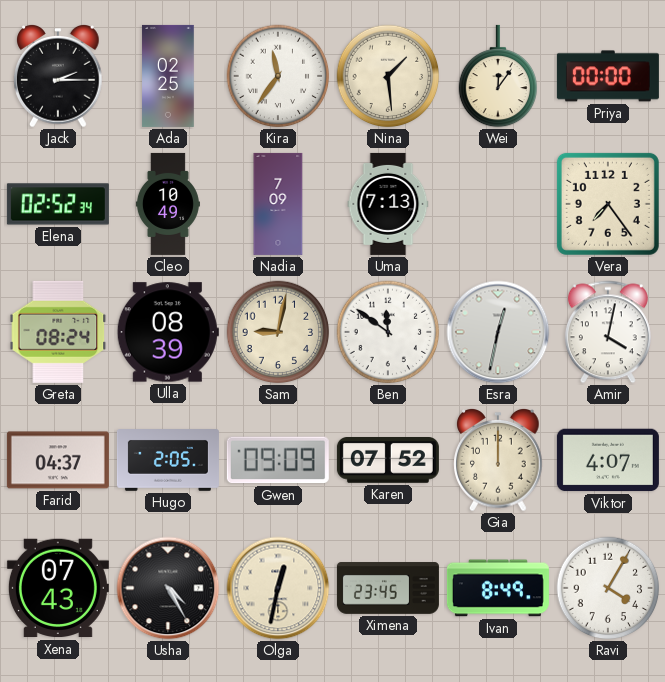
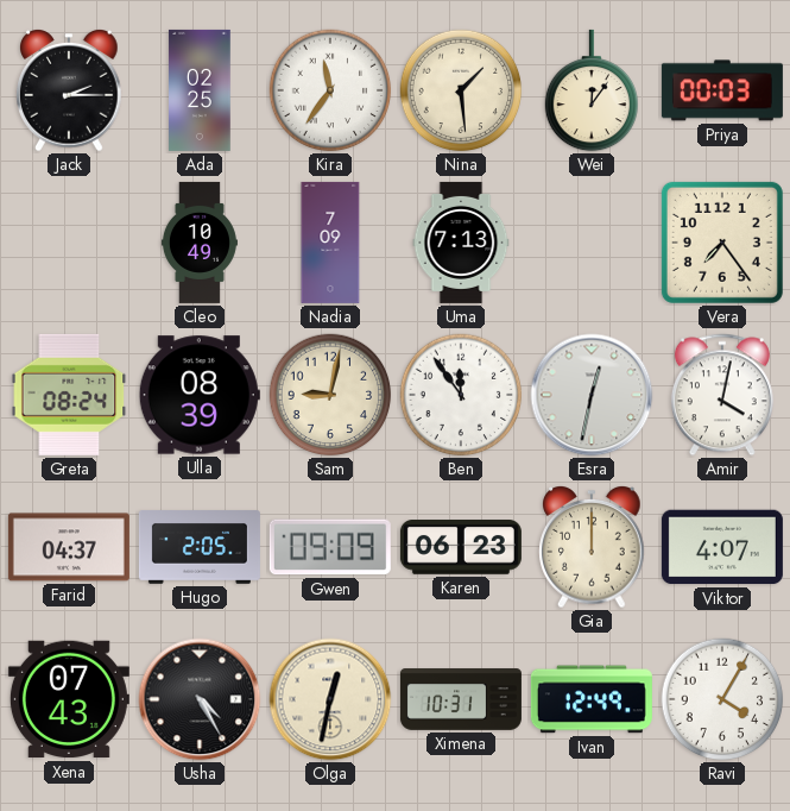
Priya: 00:00 -> 00:03
Elena: 02:52 -> none
Ben: 11:51 -> 11:54
Karen: 07:52 -> 06:23
Ximena: 23:45 -> 10:31
Ivan: 8:49 -> 12:49
